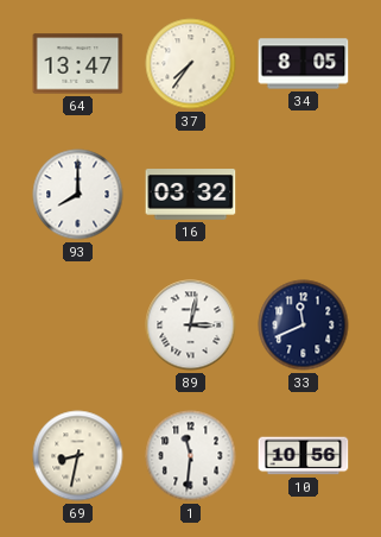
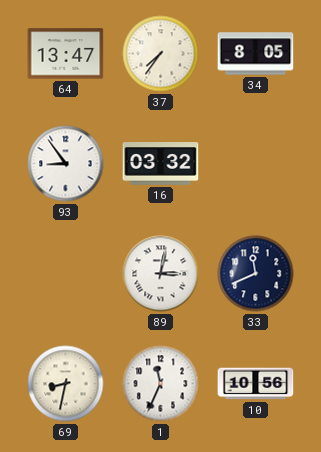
93: 8:00 -> 8:54
1: 11:31 -> 11:34
